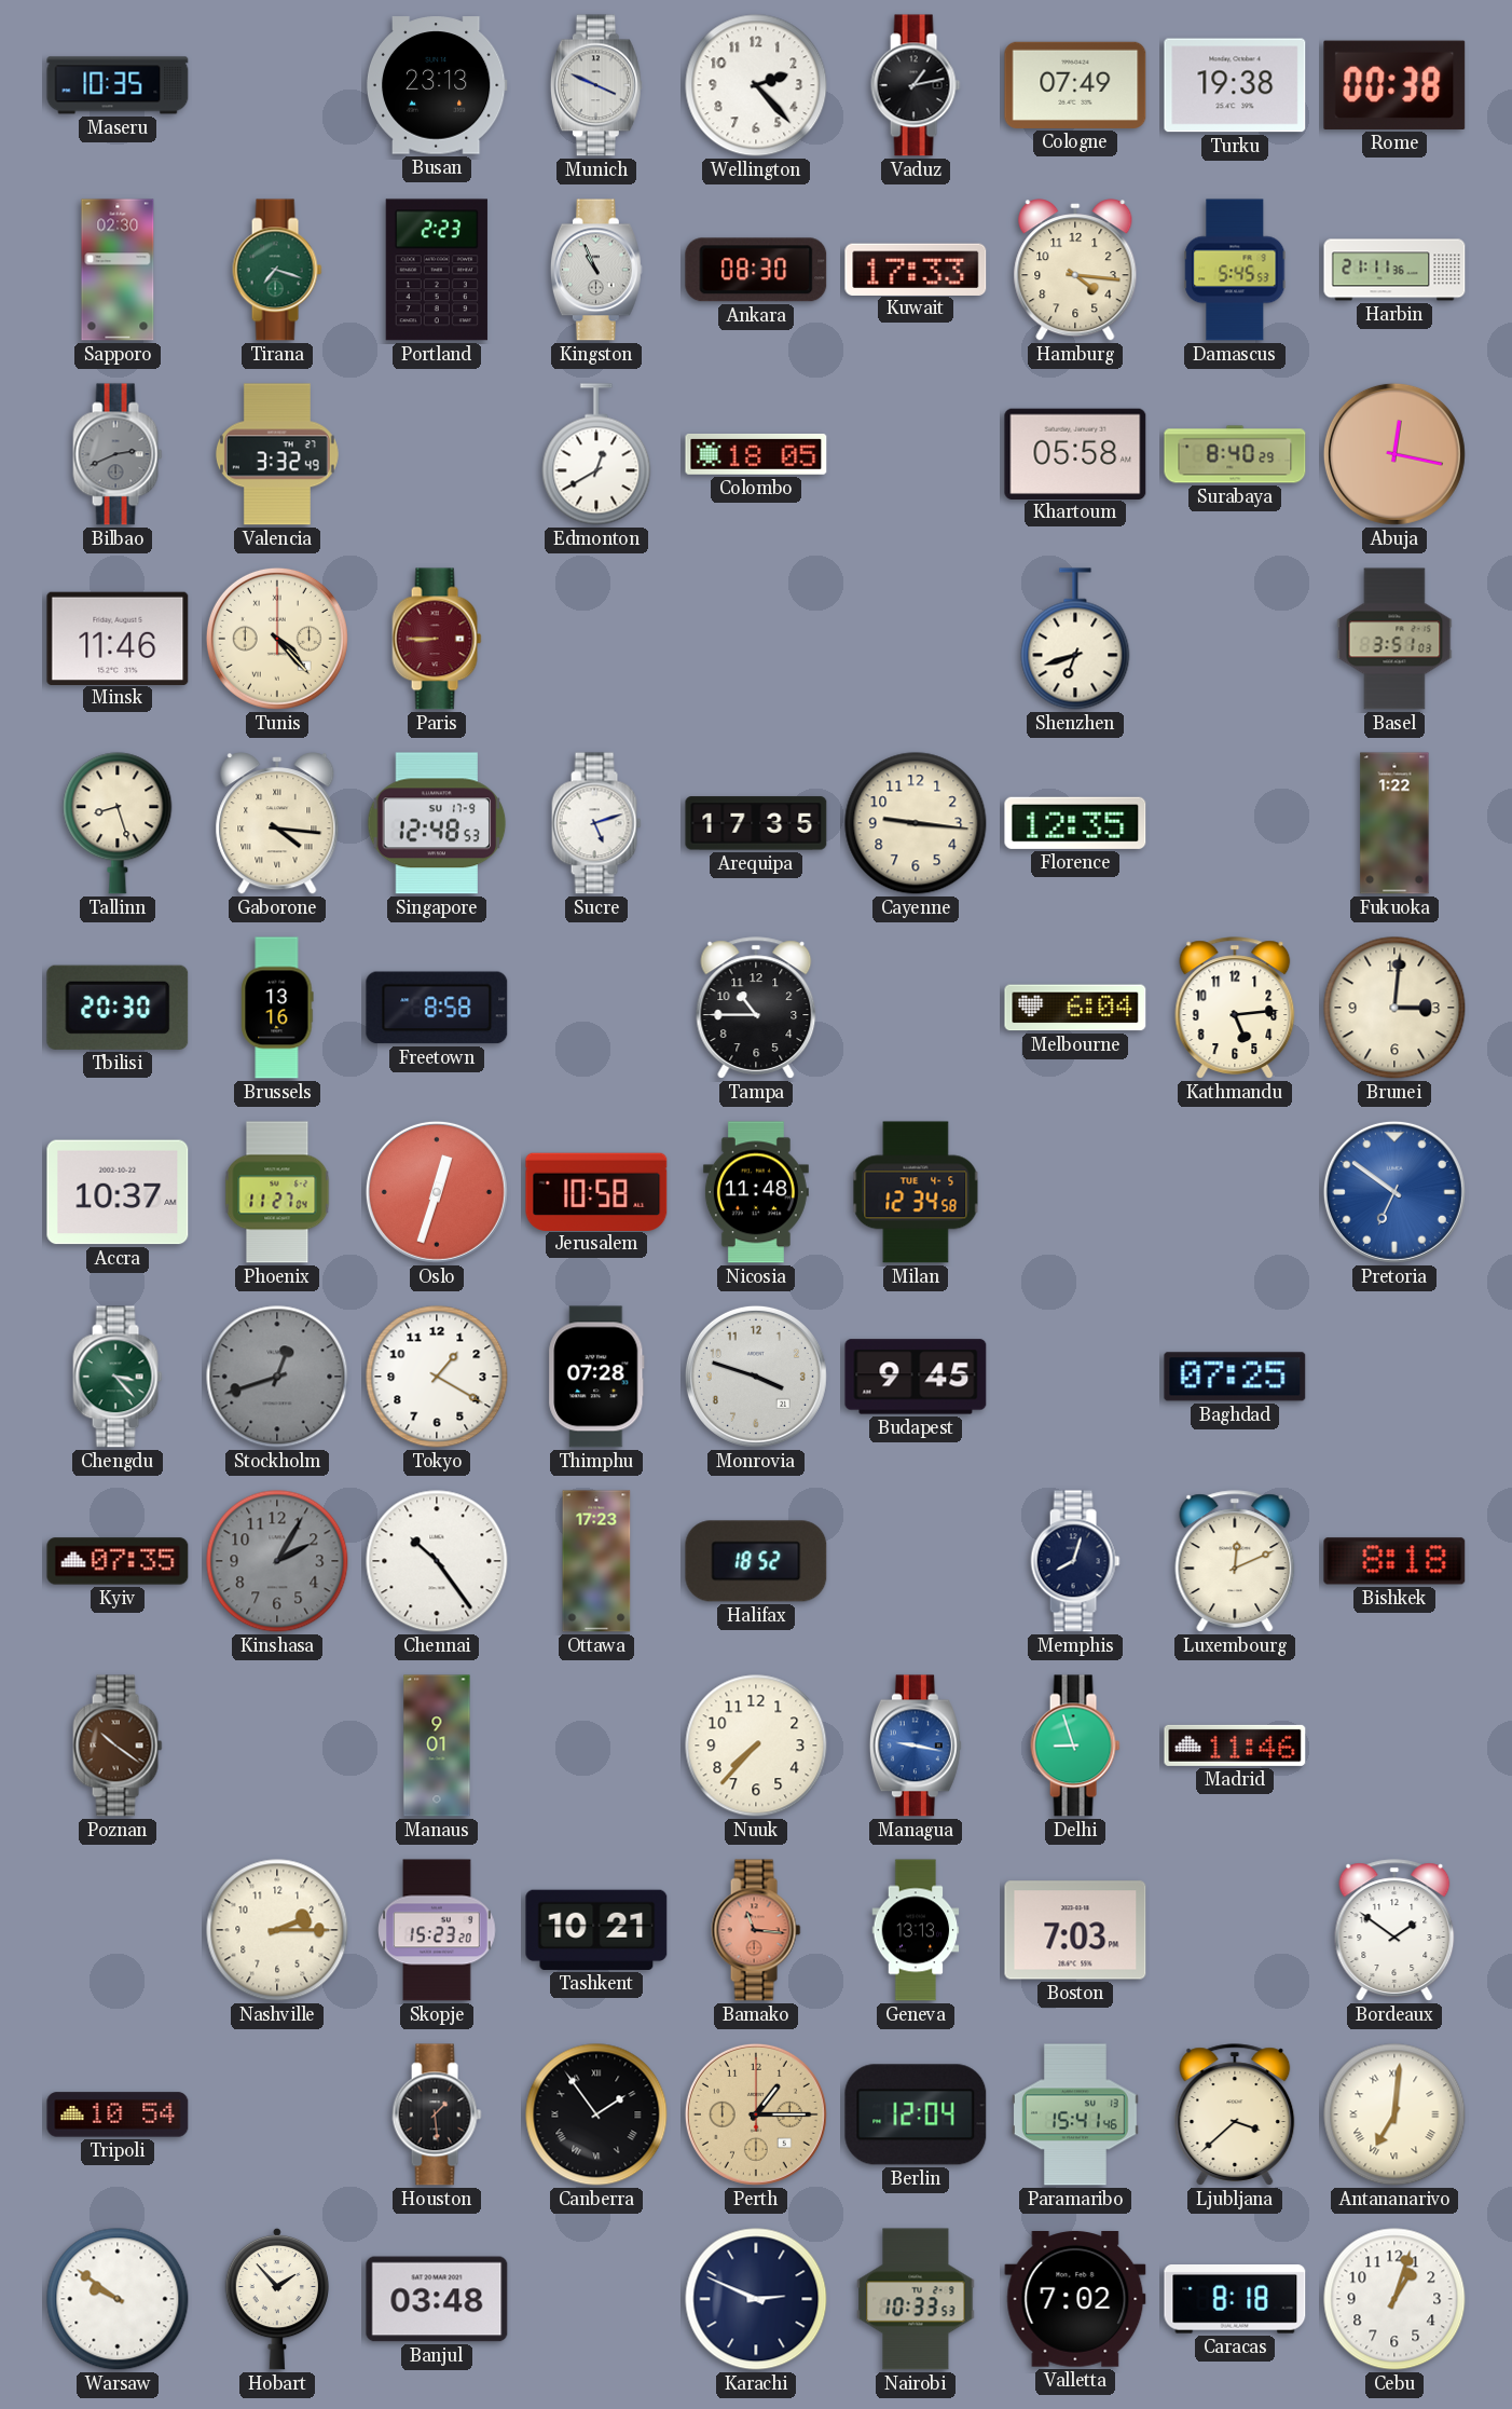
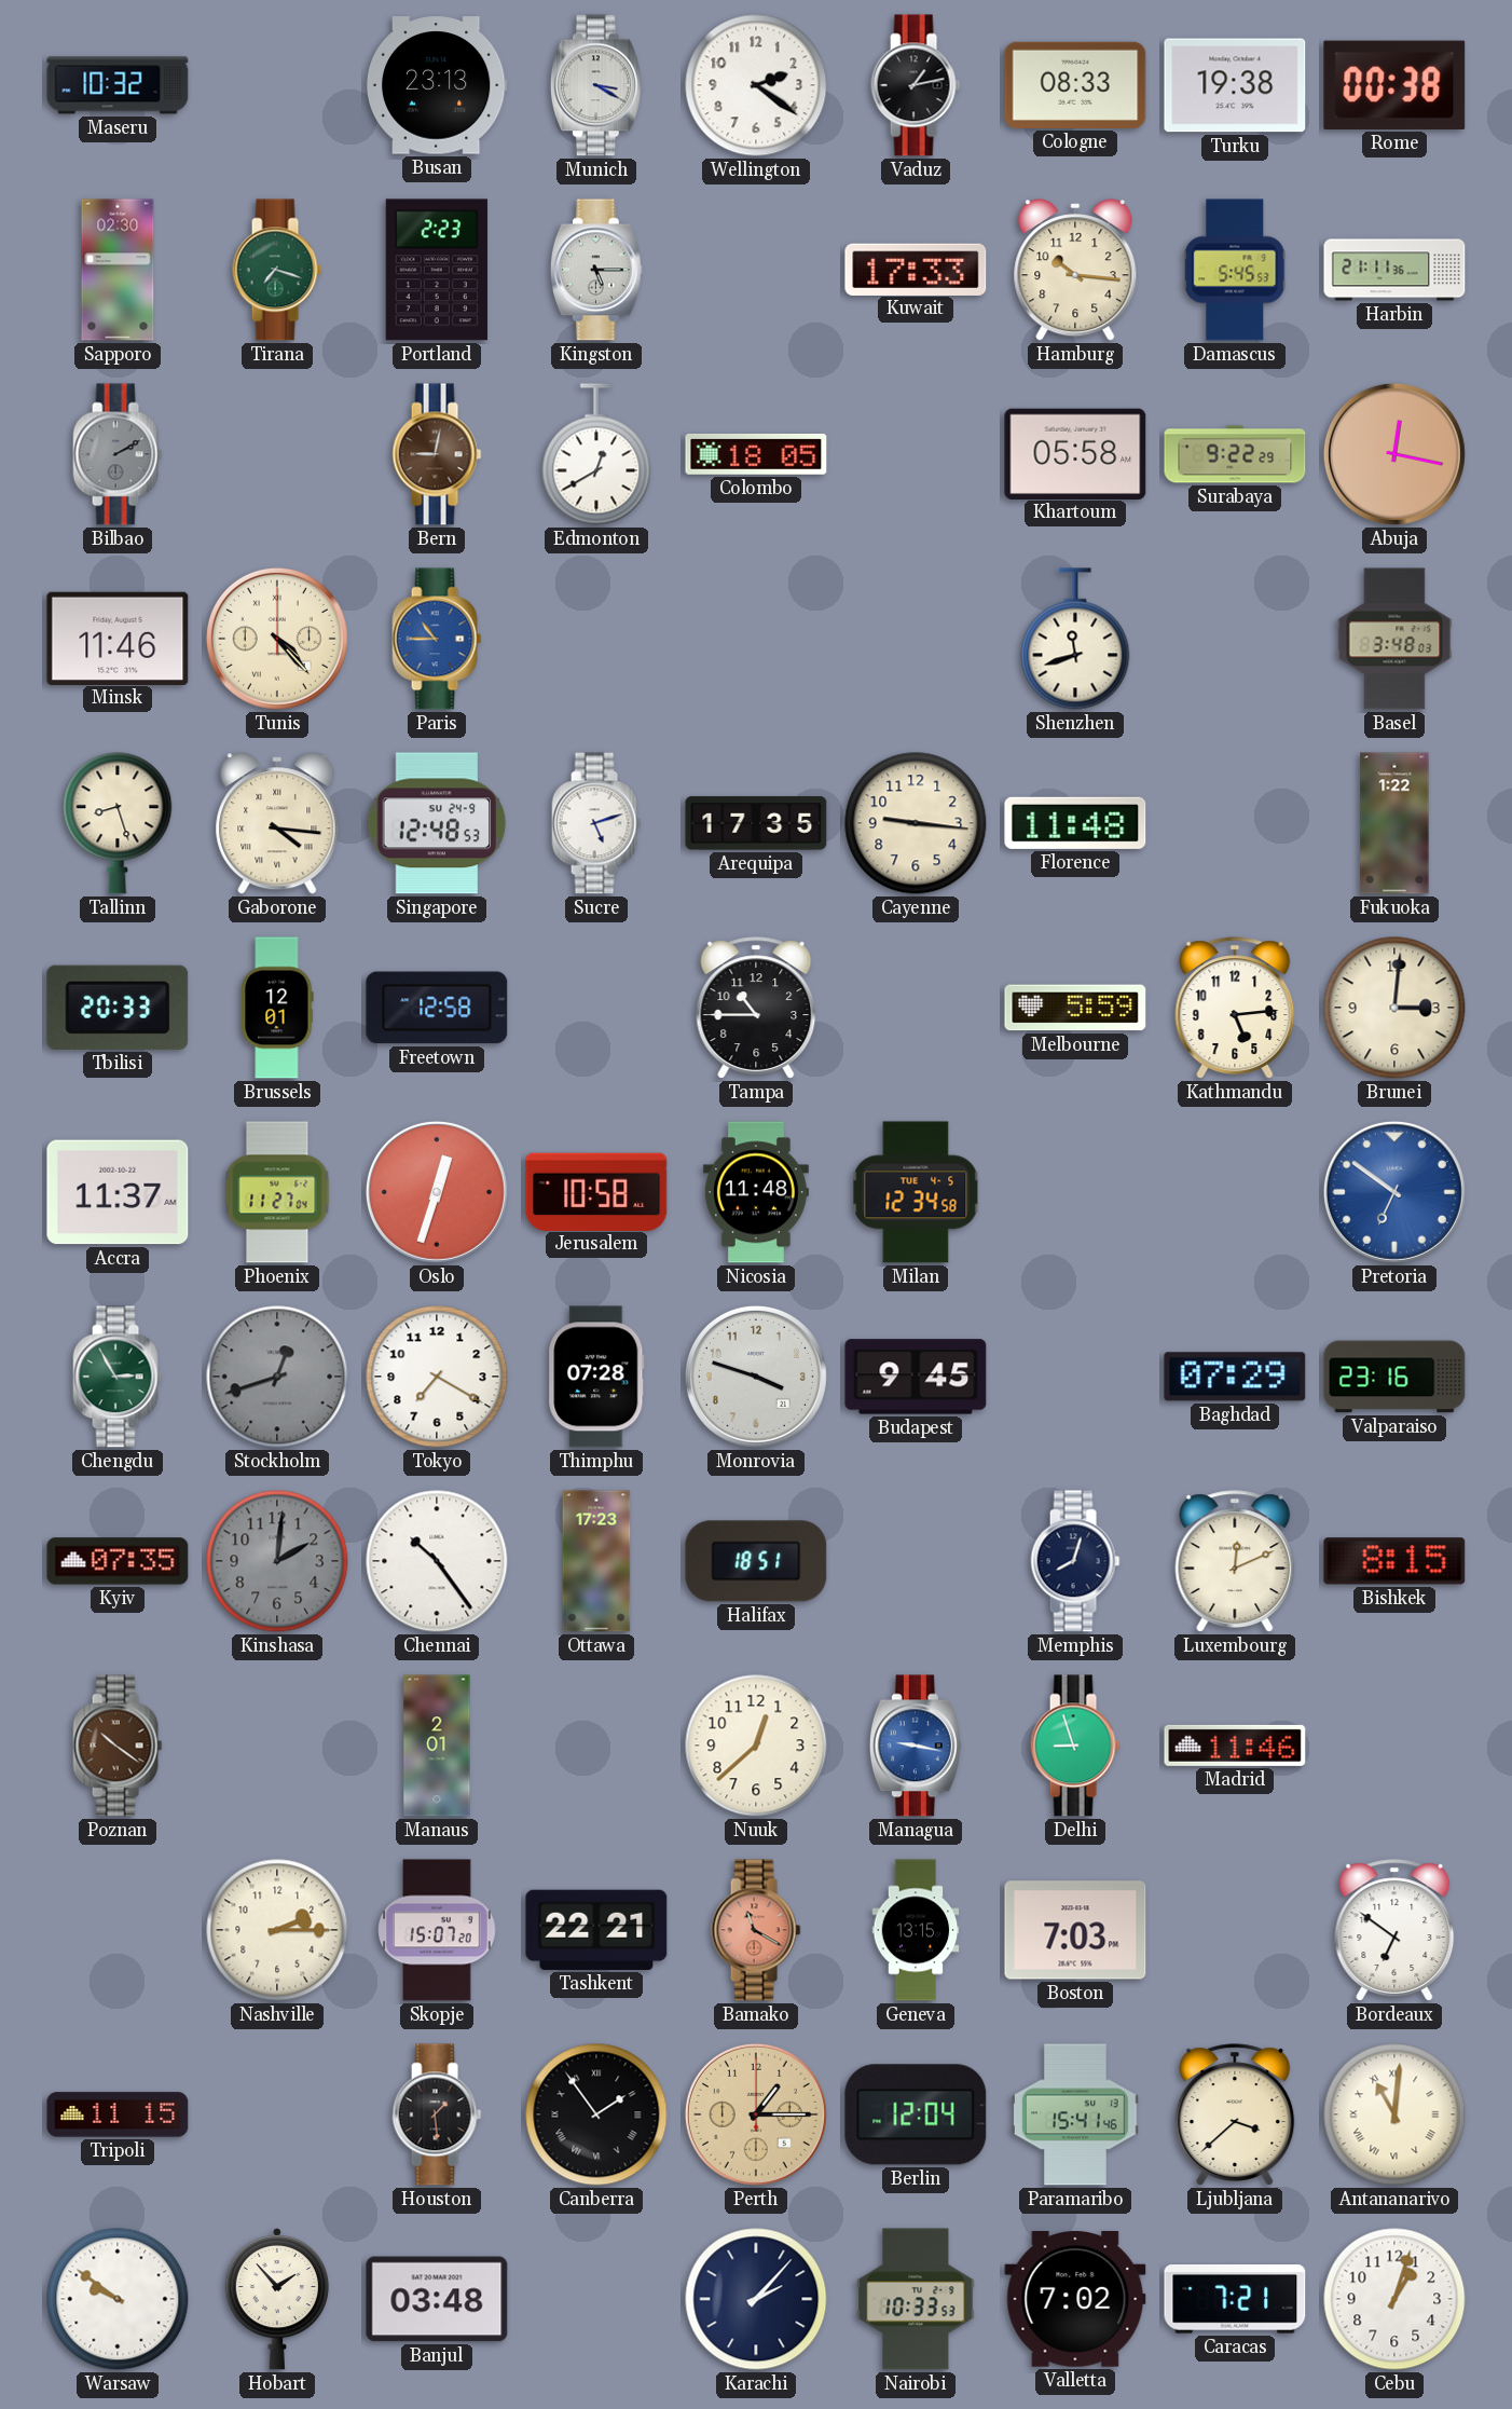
Maseru: 10:35 -> 10:32
Munich: 3:49 -> 3:20
Wellington: 2:23 -> 2:21
Cologne: 07:49 -> 08:33
Kingston: 10:56 -> 5:15
Ankara: 08:30 -> none
Hamburg: 4:16 -> 10:16
Bilbao: 2:41 -> 2:10
Valencia: 3:32 -> none
Bern: none -> 9:02
Surabaya: 8:40 -> 9:22
Paris: 8:45 -> 10:45
Paris dial: burgundy -> blue
Shenzhen: 6:42 -> 11:42
Basel: 3:51 -> 3:48
Singapore date: SU 17-9 -> SU 24-9
Florence: 12:35 -> 11:48
Tbilisi: 20:30 -> 20:33
Brussels: 13:16 -> 12:01
Freetown: 8:58 -> 12:58
Melbourne: 6:04 -> 5:59
Accra: 10:37 -> 11:37
Chengdu: 3:23 -> 2:55
Tokyo: 1:20 -> 7:20
Baghdad: 07:25 -> 07:29
Valparaiso: none -> 23:16
Kinshasa: 2:05 -> 2:01
Halifax: 18:52 -> 18:51
Bishkek: 8:18 -> 8:15
Manaus: 9:01 -> 2:01
Nuuk: 7:37 -> 12:38
Skopje: 15:23 -> 15:07
Tashkent: 10:21 -> 22:21
Bamako: 11:16 -> 11:20
Geneva: 13:13 -> 13:15
Bordeaux: 1:51 -> 6:51
Tripoli: 10:54 -> 11:15
Antananarivo: 7:01 -> 11:01
Karachi: 2:49 -> 2:07
Caracas: 8:18 -> 7:21
